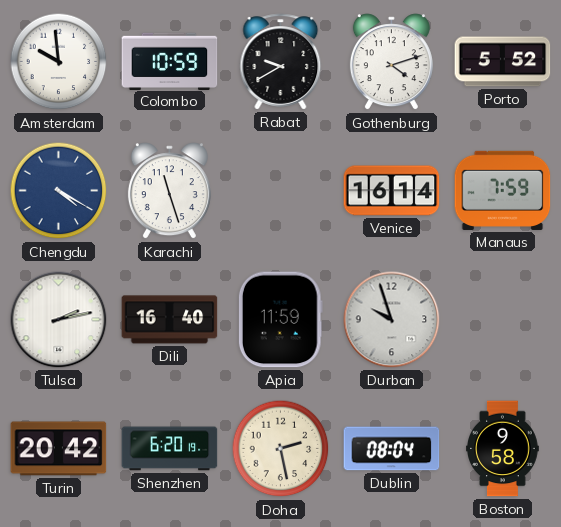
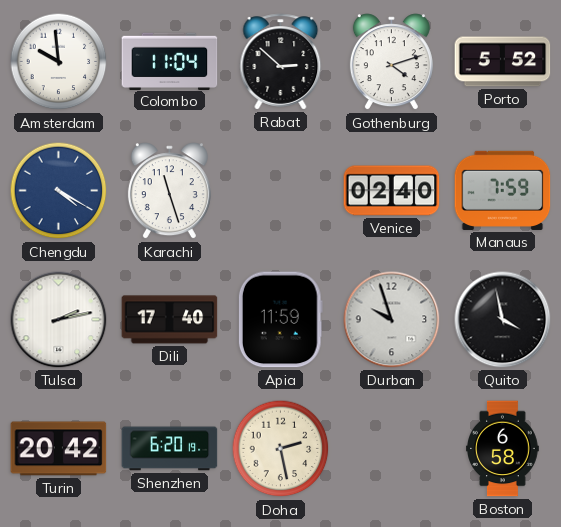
Colombo: 10:59 -> 11:04
Rabat: 9:40 -> 2:52
Venice: 16:14 -> 02:40
Dili: 16:40 -> 17:40
Quito: none -> 3:58
Dublin: 08:04 -> none
Boston: 9:58 -> 6:58
